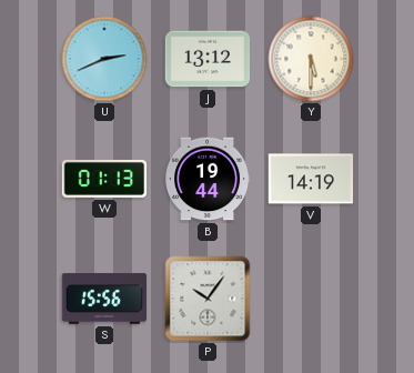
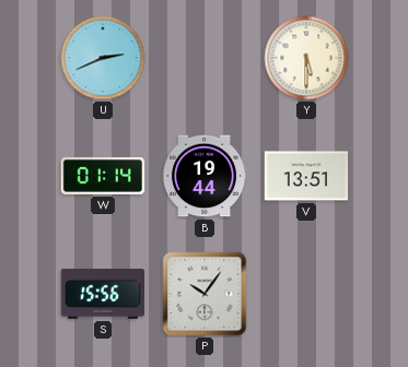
J: 13:12 -> none
W: 01:13 -> 01:14
V: 14:19 -> 13:51
